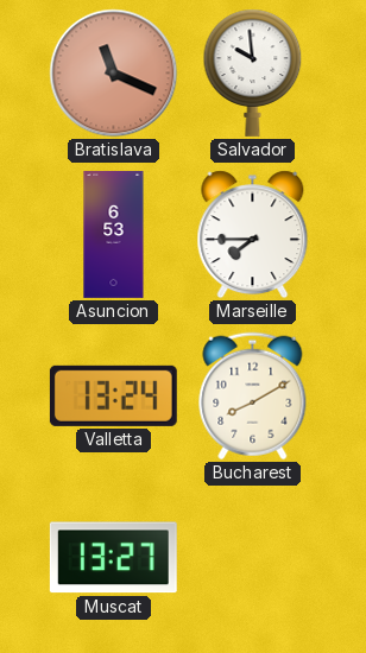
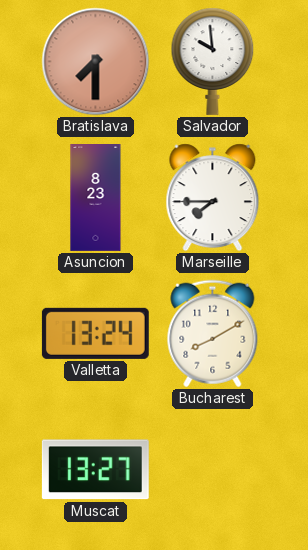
Bratislava: 11:19 -> 7:30
Asuncion: 6:53 -> 8:23
